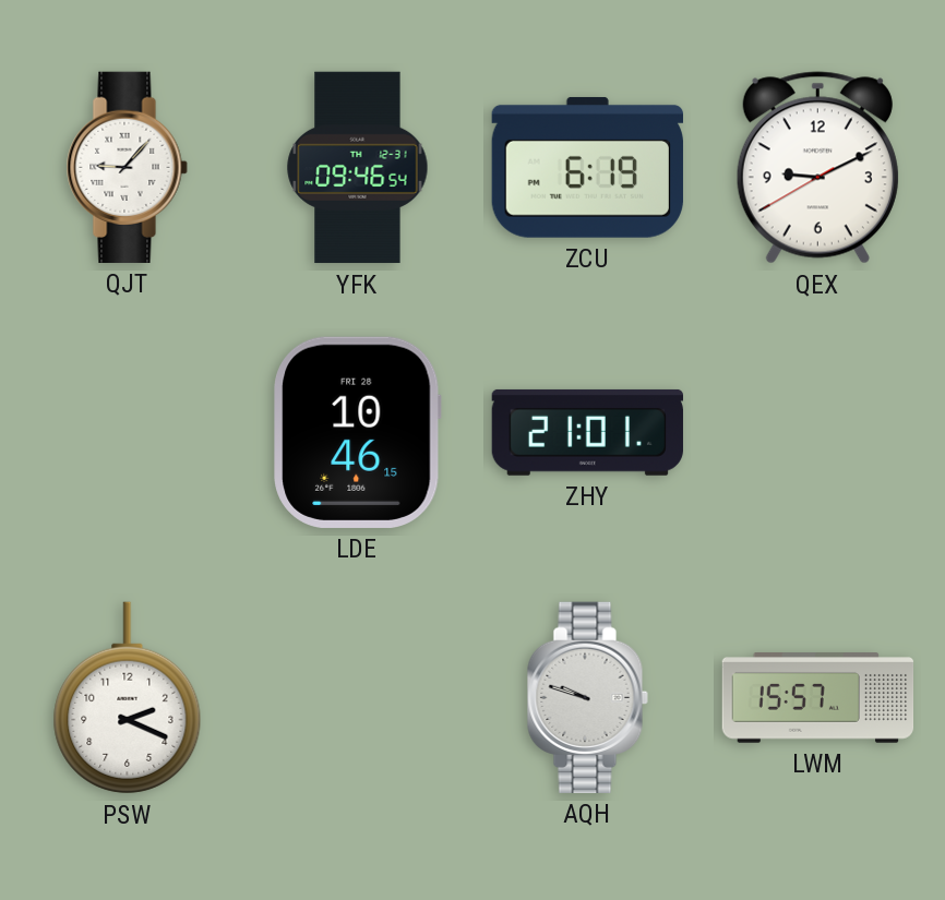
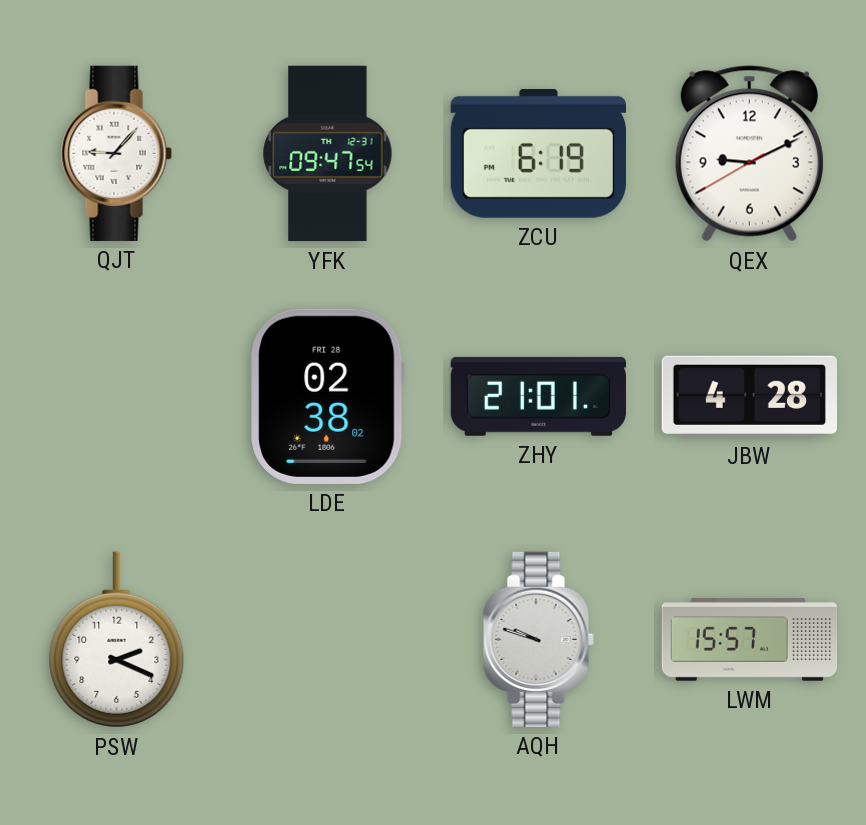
YFK: 09:46 -> 09:47
LDE: 10:46 -> 02:38
JBW: none -> 4:28
